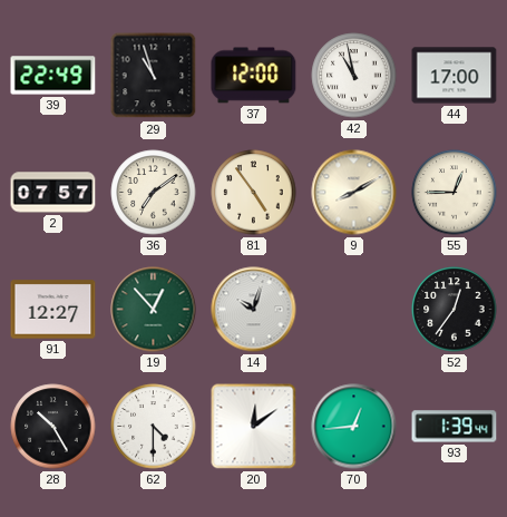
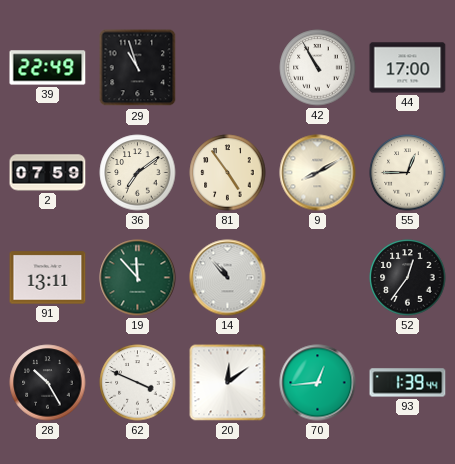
37: 12:00 -> none
42: 10:58 -> 10:55
2: 07:57 -> 07:59
91: 12:27 -> 13:11
19: 12:53 -> 11:53
14: 10:03 -> 10:53
62: 4:30 -> 3:49
